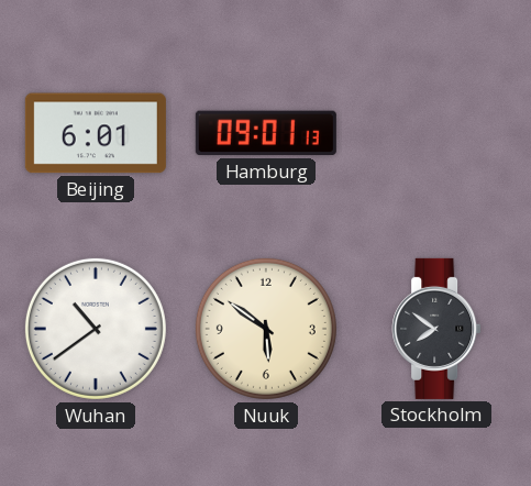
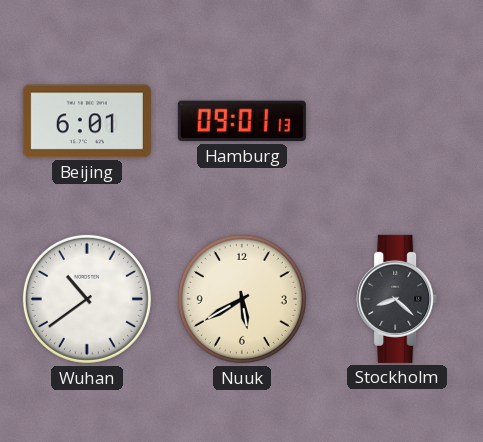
Nuuk: 5:51 -> 5:40
Stockholm: 7:51 -> 8:22
